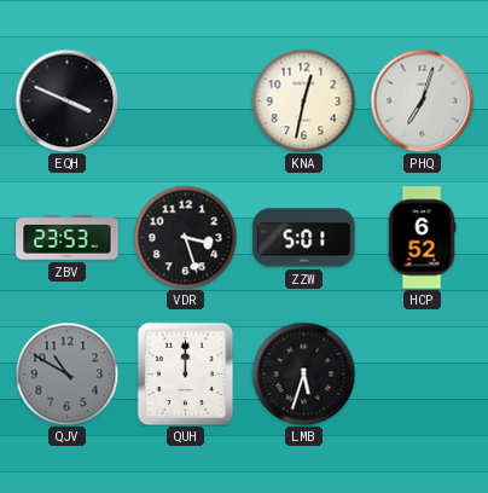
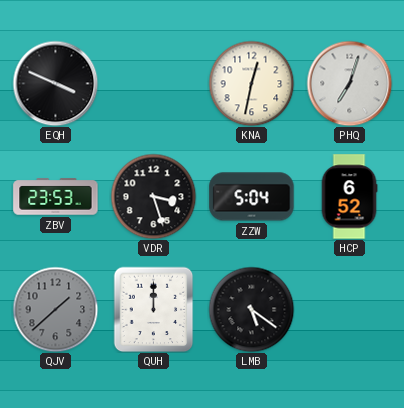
ZZW: 5:01 -> 5:04
QJV: 10:50 -> 1:38
LMB: 5:33 -> 5:21
